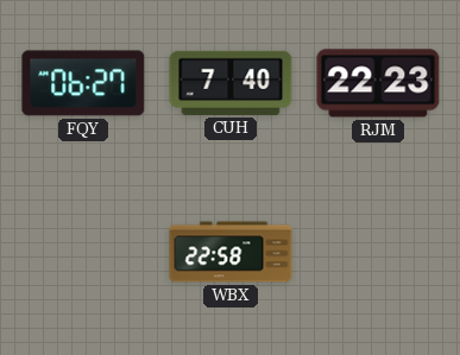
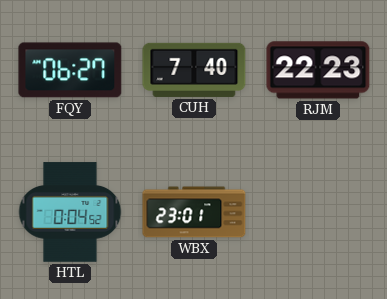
HTL: none -> 0:04
WBX: 22:58 -> 23:01
